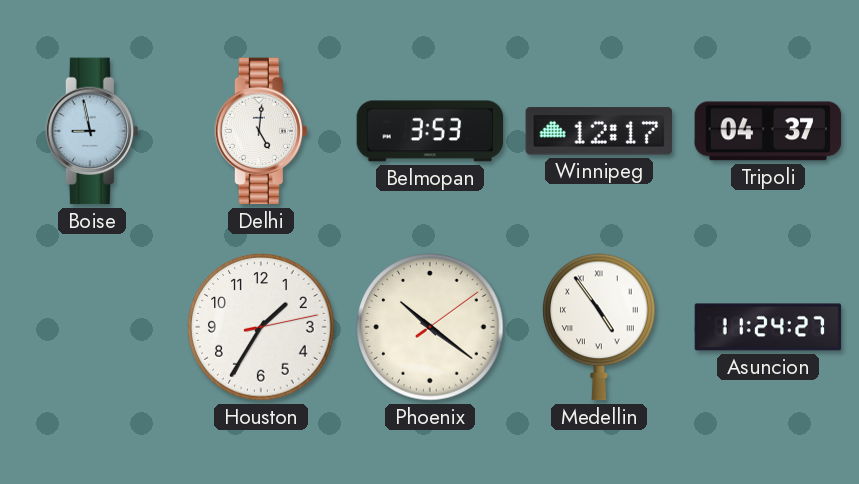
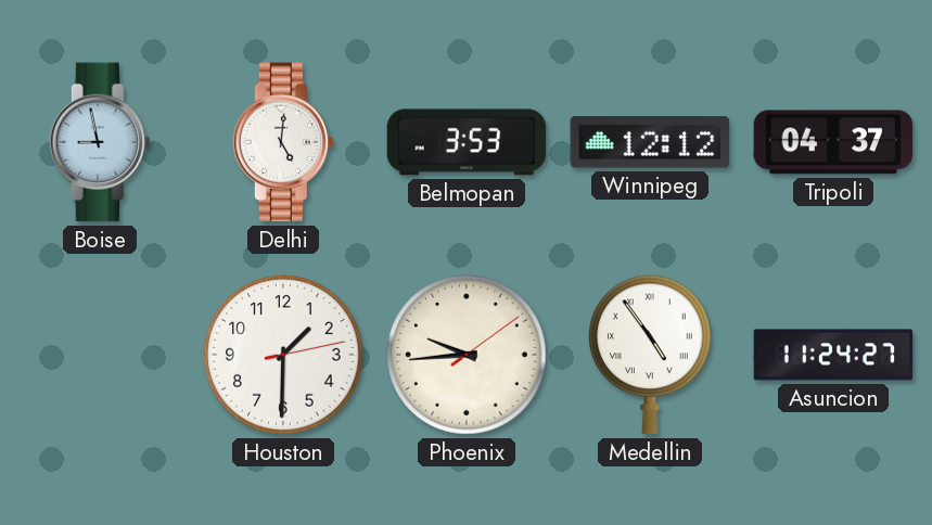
Winnipeg: 12:17 -> 12:12
Houston: 1:35 -> 1:30
Phoenix: 10:21 -> 9:44
